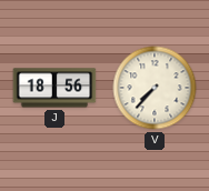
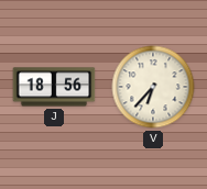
V: 7:37 -> 6:37
